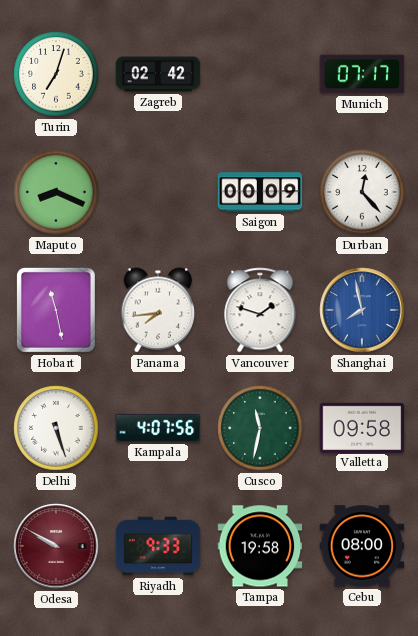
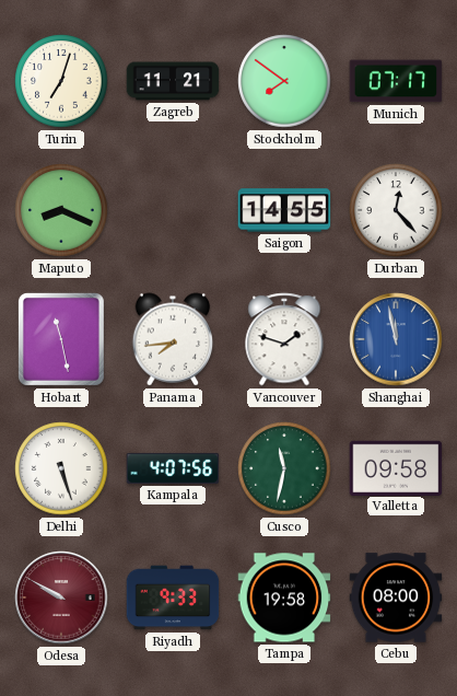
Zagreb: 02:42 -> 11:21
Stockholm: none -> 7:51
Saigon: 00:09 -> 14:55
Shanghai: 7:58 -> 11:58
